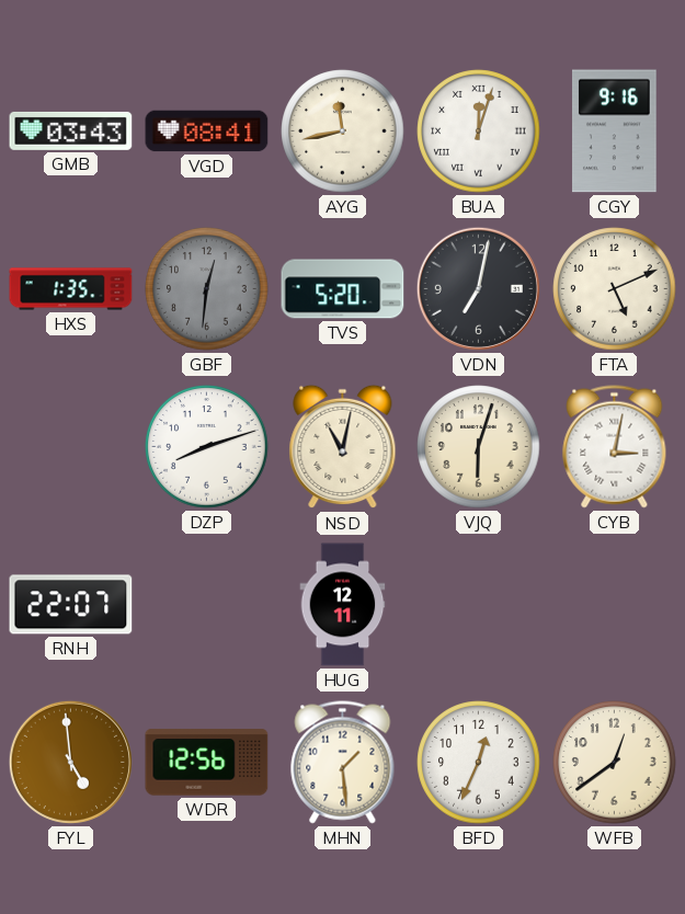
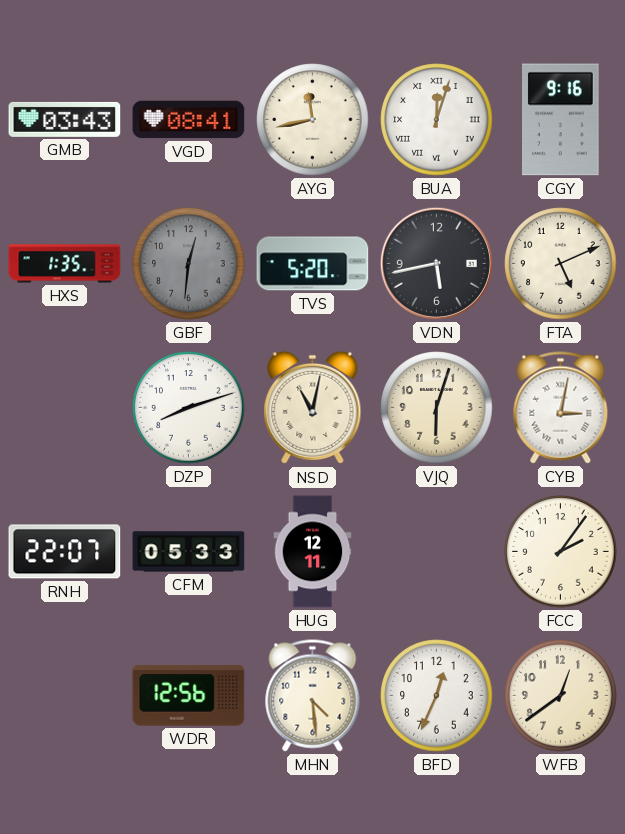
VDN: 7:02 -> 5:43
CFM: none -> 05:33
FCC: none -> 2:06
FYL: 4:59 -> none
MHN: 1:29 -> 4:29
